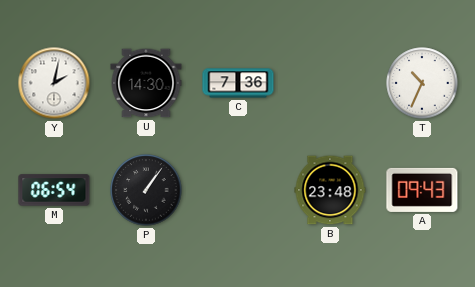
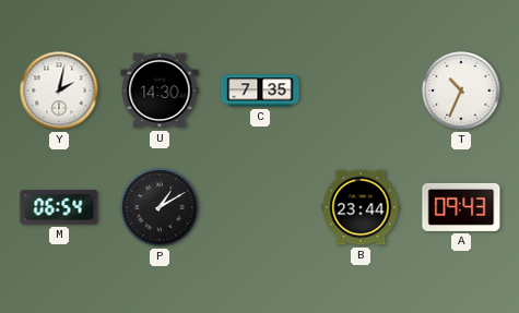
C: 7:36 -> 7:35
P: 1:06 -> 1:10
B: 23:48 -> 23:44
